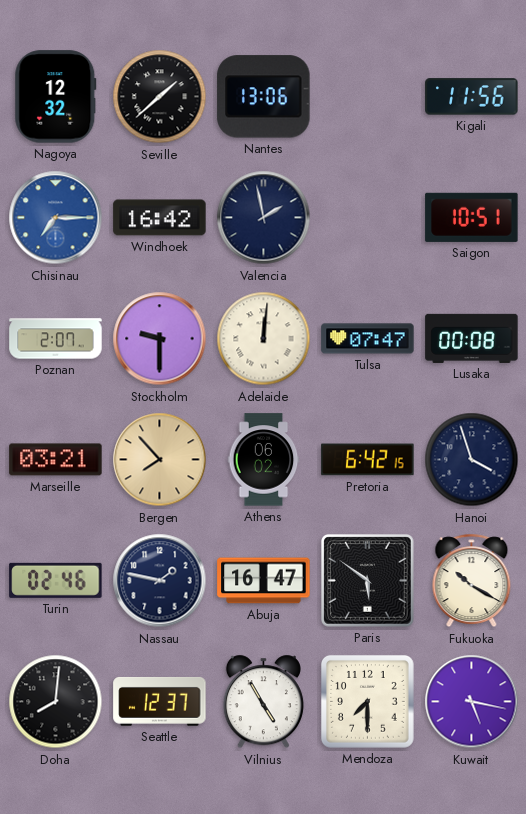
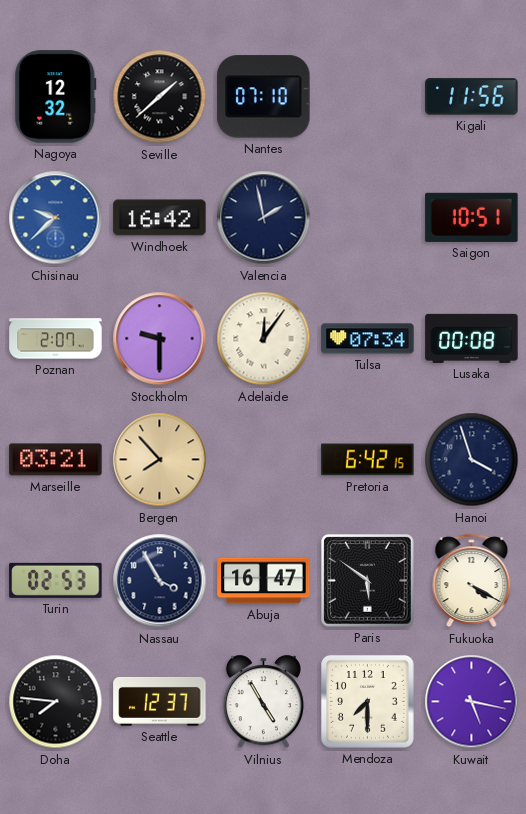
Nantes: 13:06 -> 07:10
Chisinau: 7:15 -> 9:38
Adelaide: 12:01 -> 12:06
Tulsa: 07:47 -> 07:34
Athens: 06:02 -> none
Turin: 02:46 -> 02:53
Nassau: 1:47 -> 3:55
Fukuoka: 10:20 -> 4:20
Doha: 8:01 -> 7:46
